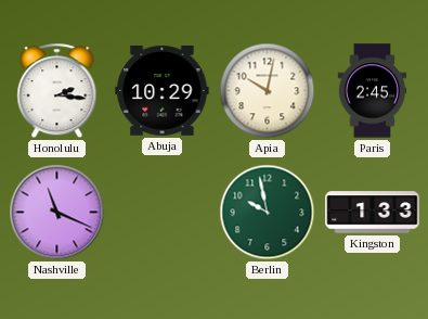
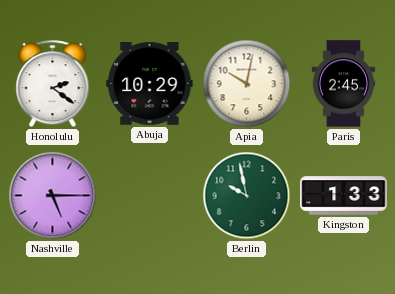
Honolulu: 2:16 -> 2:21
Nashville: 11:19 -> 5:15
